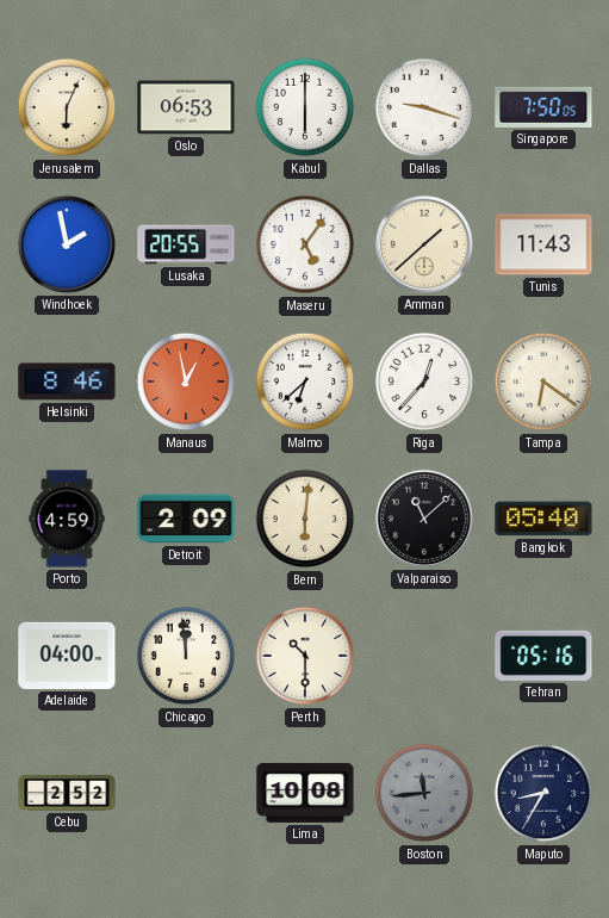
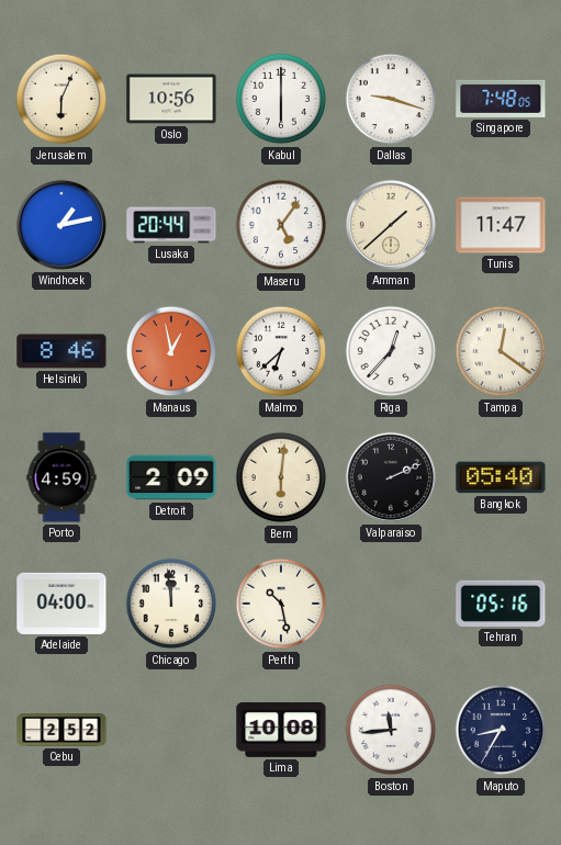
Oslo: 06:53 -> 10:56
Singapore: 7:50 -> 7:48
Windhoek: 1:58 -> 1:13
Lusaka: 20:55 -> 20:44
Tunis: 11:43 -> 11:47
Tampa: 6:21 -> 12:21
Valparaiso: 11:08 -> 2:11
Perth: 10:30 -> 10:28
Boston dial: grey -> white
